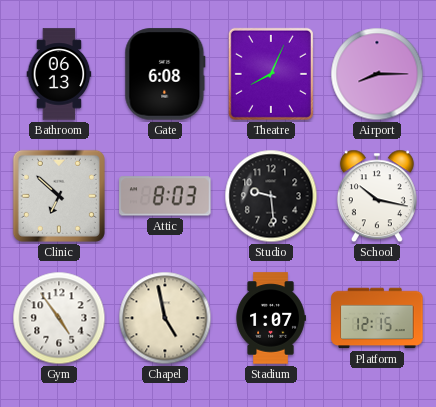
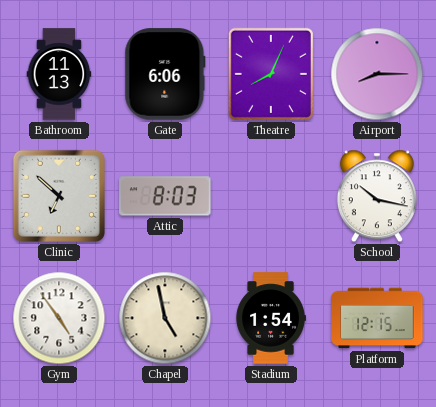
Bathroom: 06:13 -> 11:13
Gate: 6:08 -> 6:06
Studio: 9:29 -> none
Stadium: 1:07 -> 1:54
